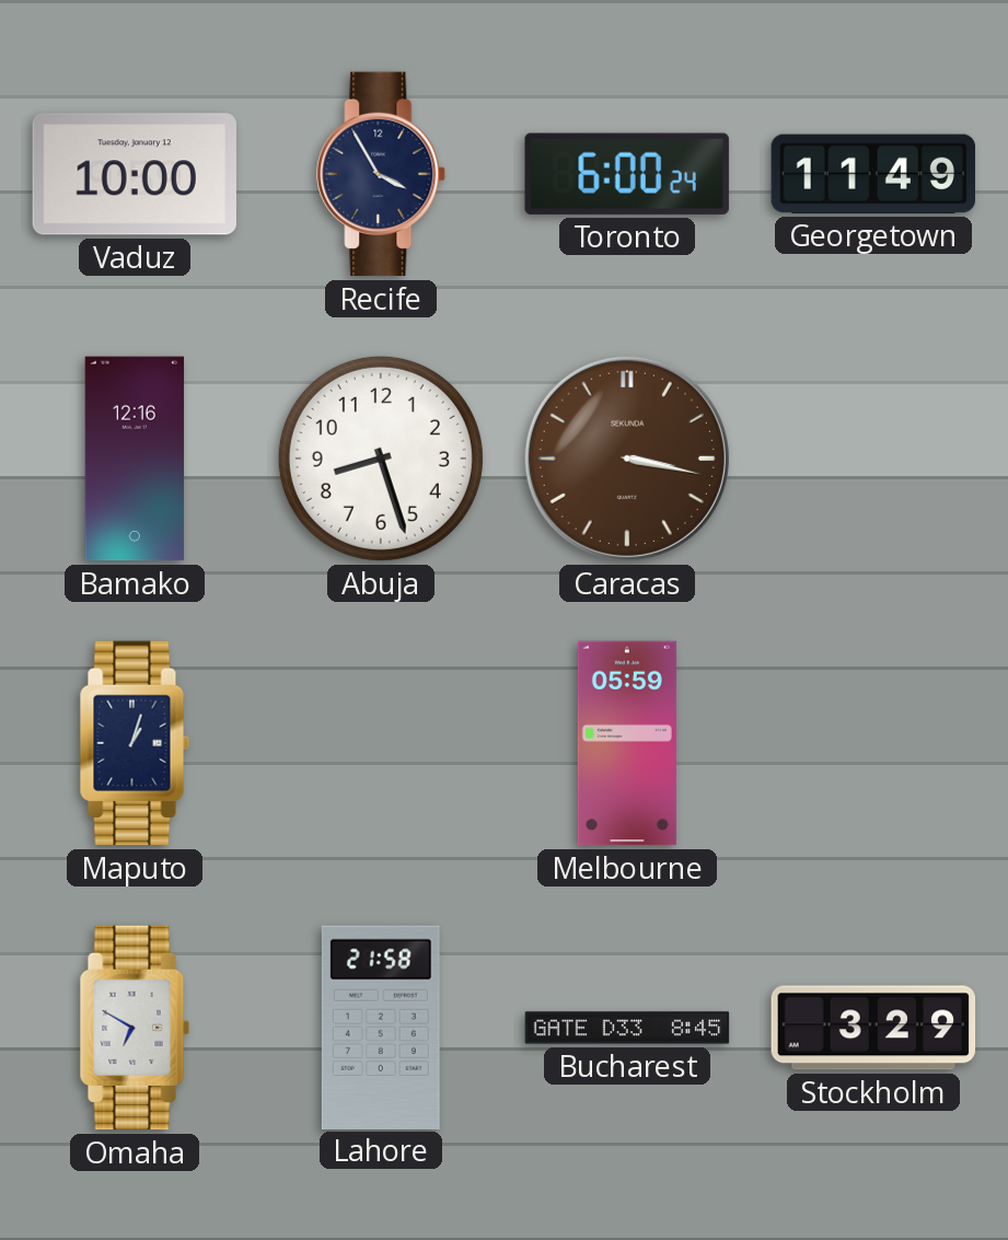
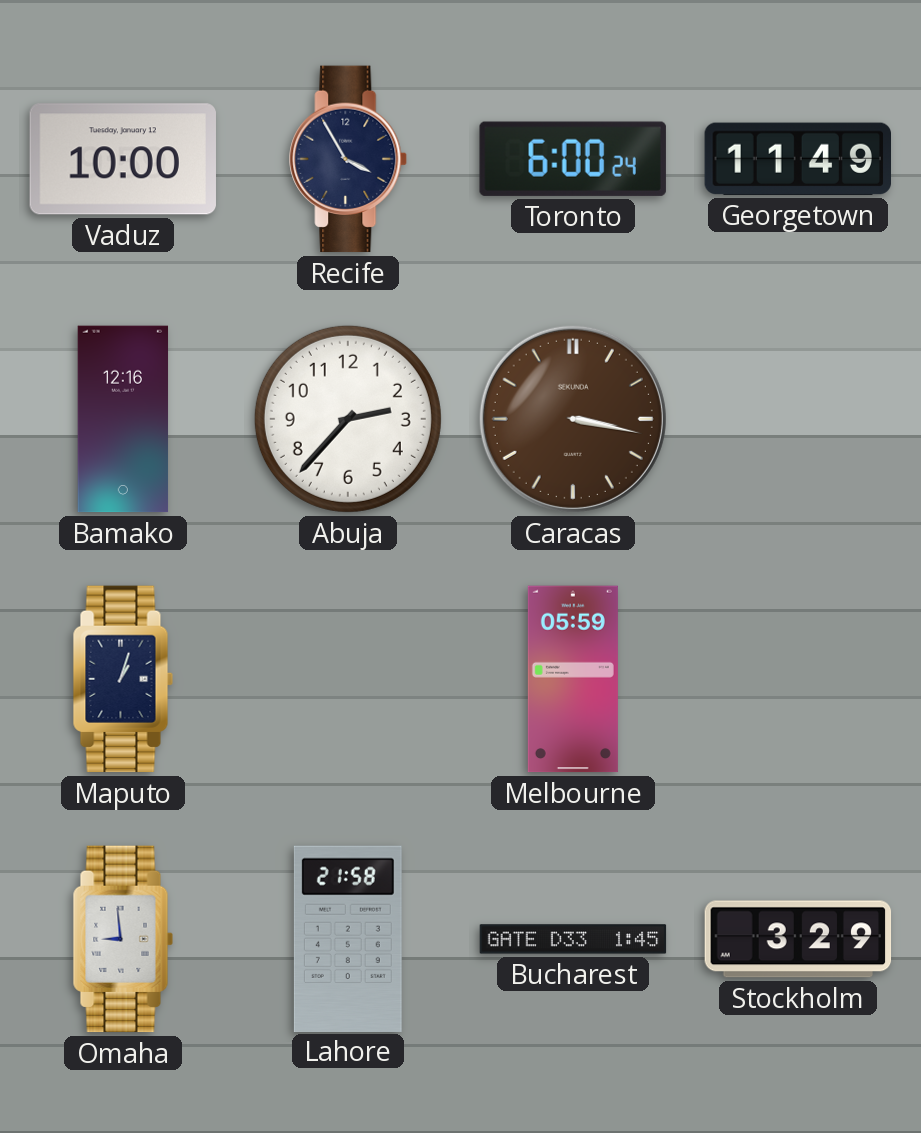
Abuja: 8:27 -> 2:37
Omaha: 6:50 -> 8:59
Bucharest: 8:45 -> 1:45
